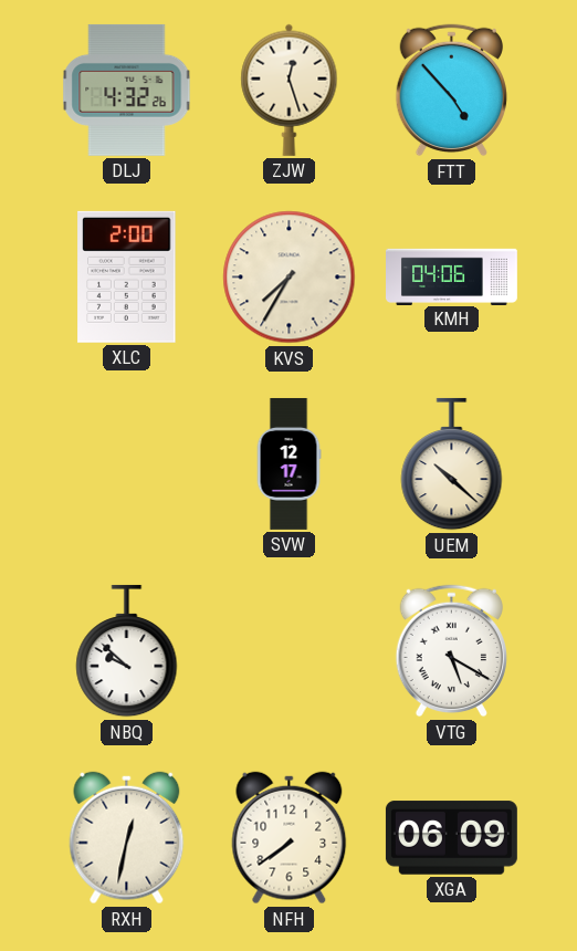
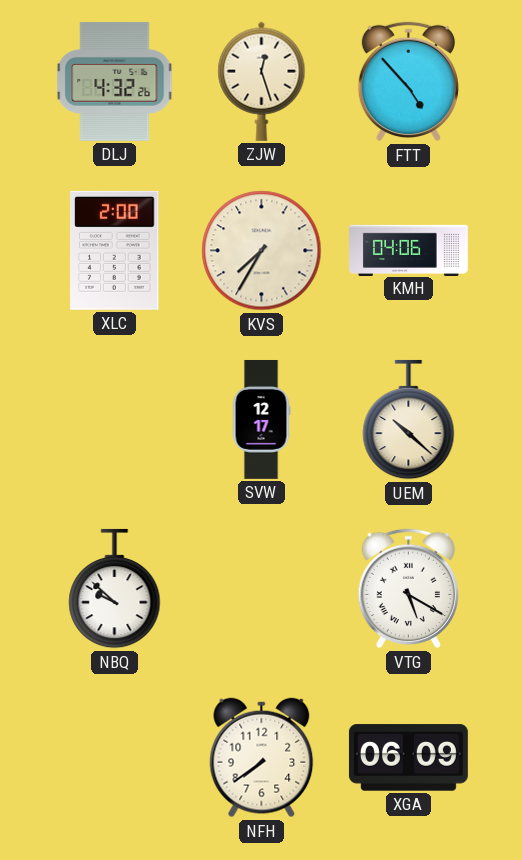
RXH: 12:32 -> none
